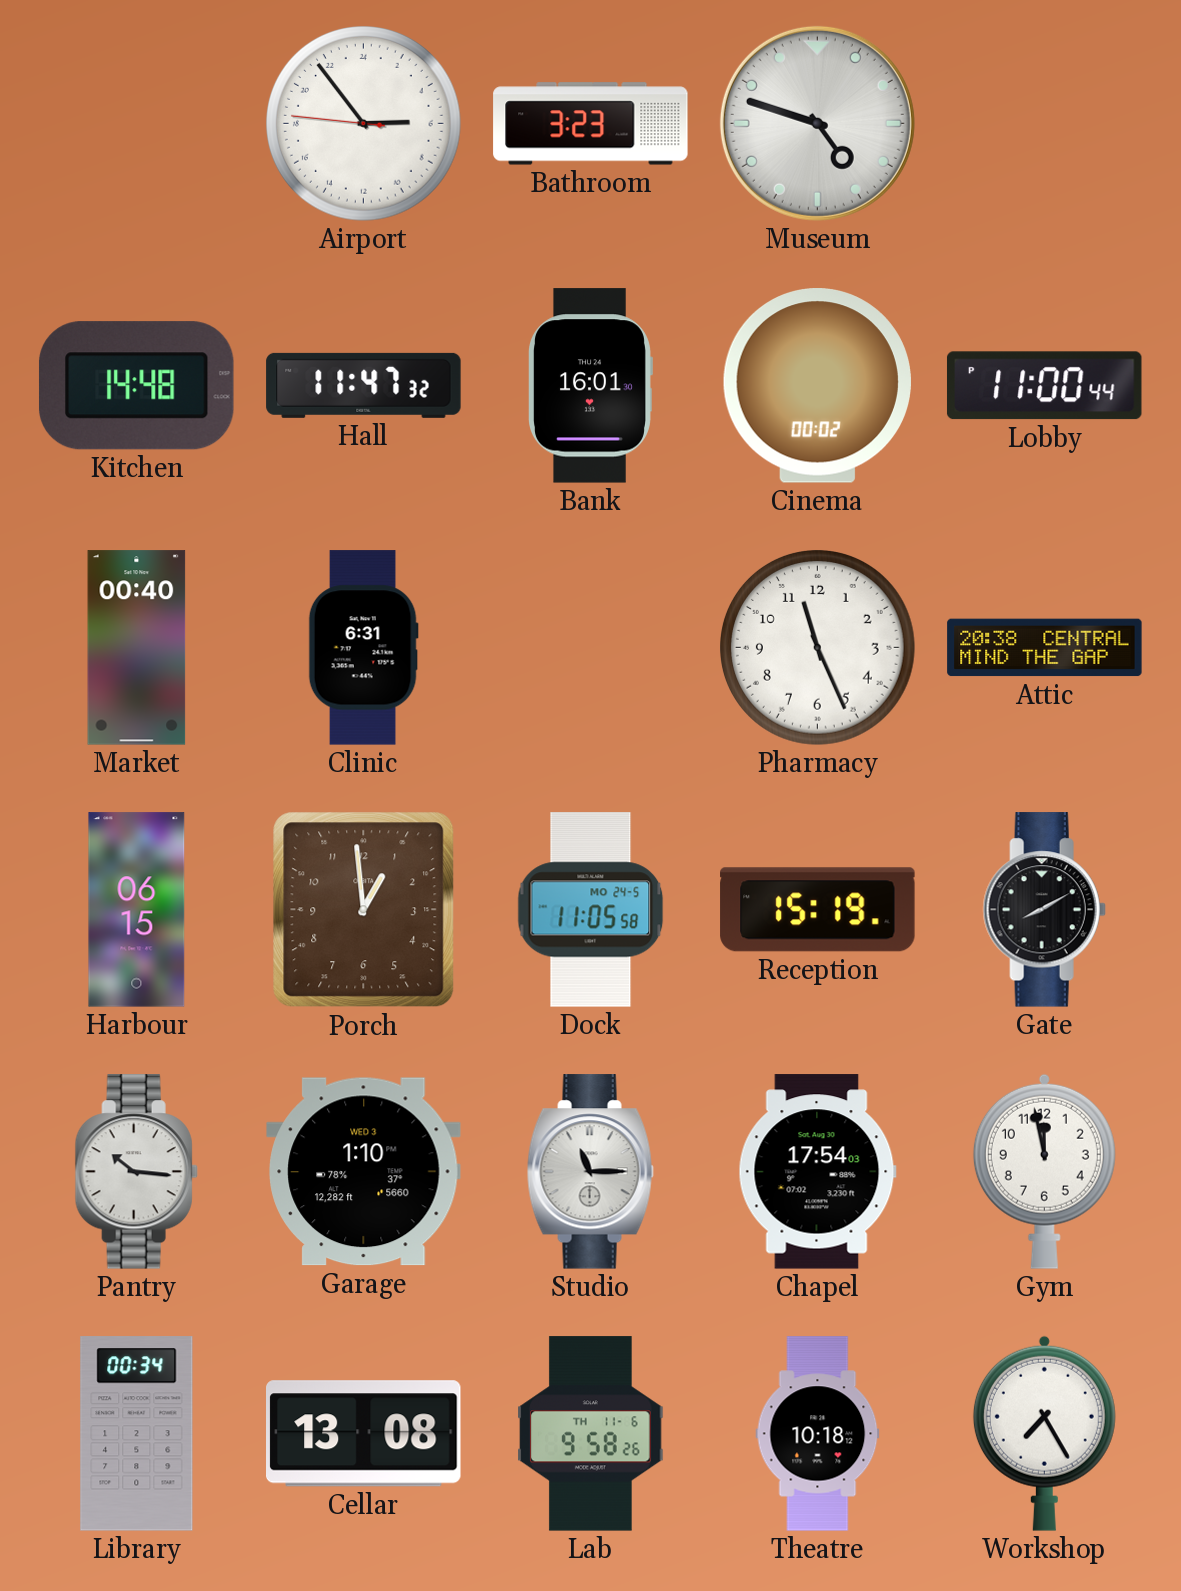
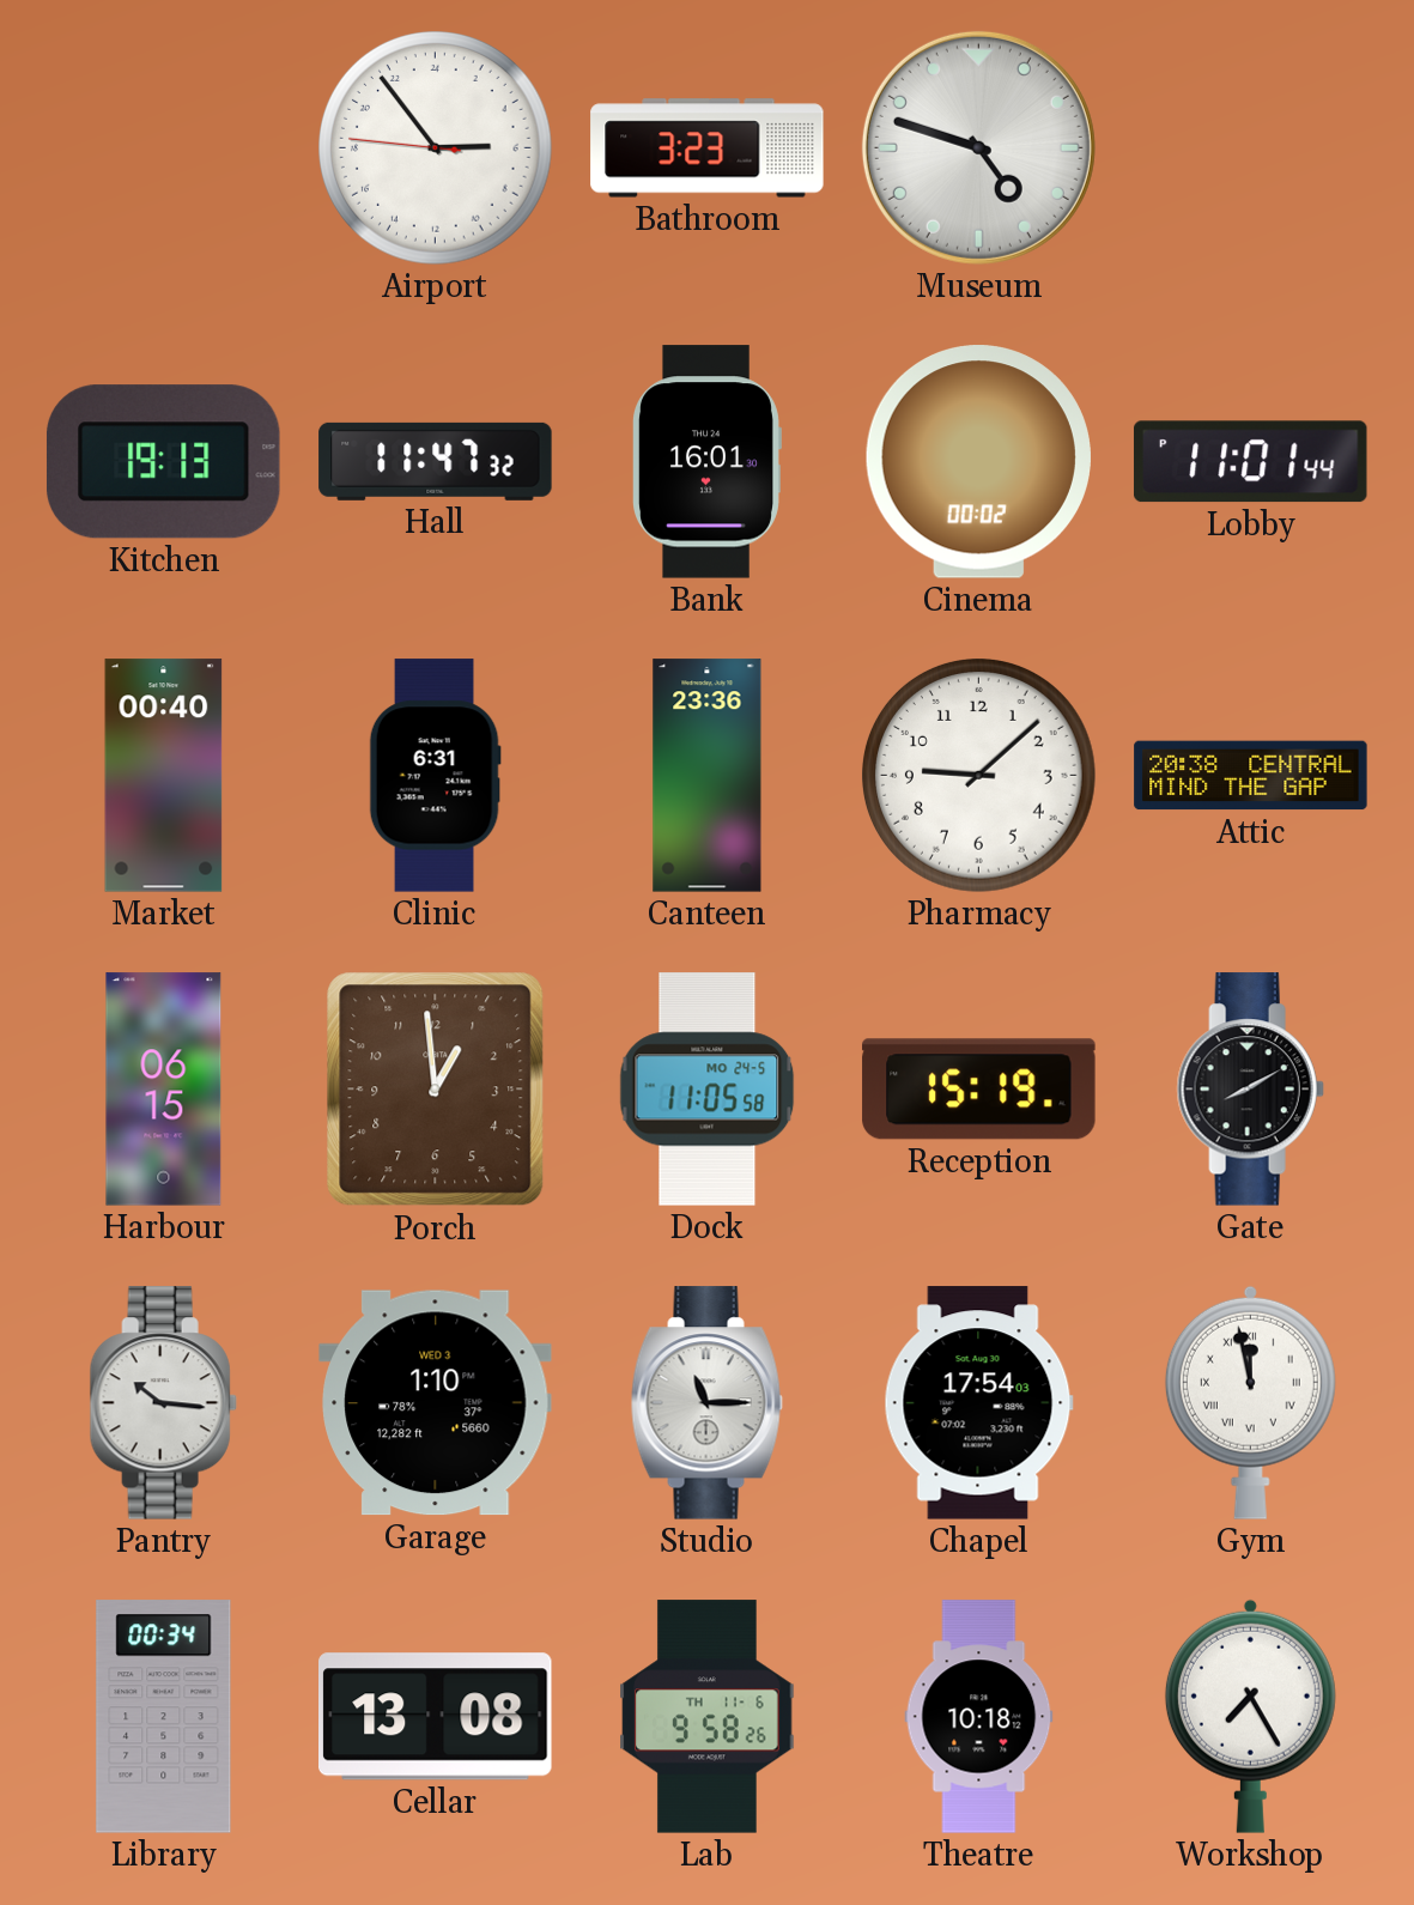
Kitchen: 14:48 -> 19:13
Lobby: 11:00 -> 11:01
Canteen: none -> 23:36
Pharmacy: 11:26 -> 9:08
Gym numerals: Arabic -> Roman
